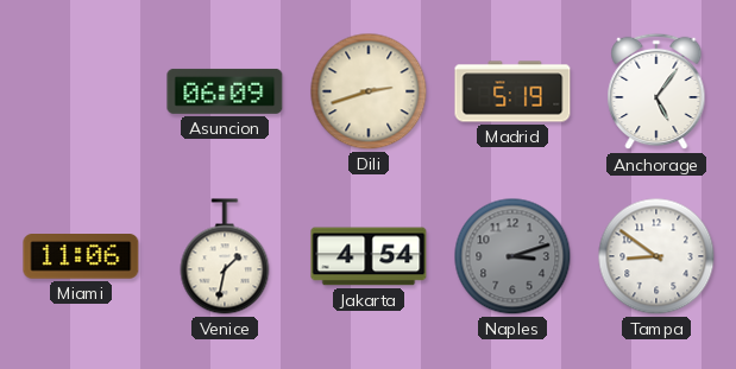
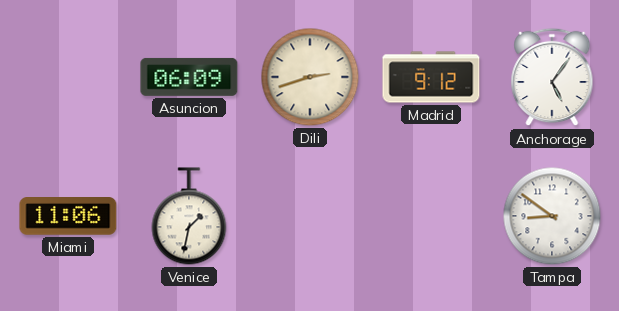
Madrid: 5:19 -> 9:12
Jakarta: 4:54 -> none
Naples: 3:12 -> none
